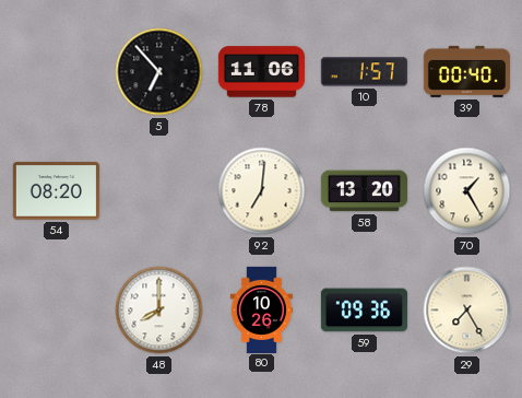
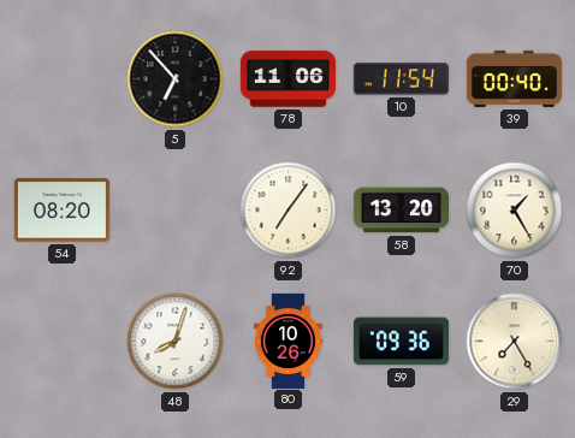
10: 1:57 -> 11:54
92: 7:01 -> 7:06
48: 8:00 -> 8:03
